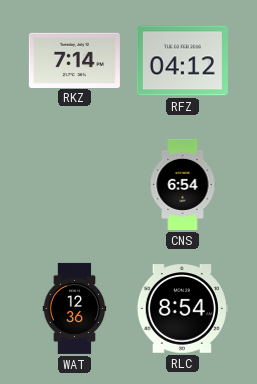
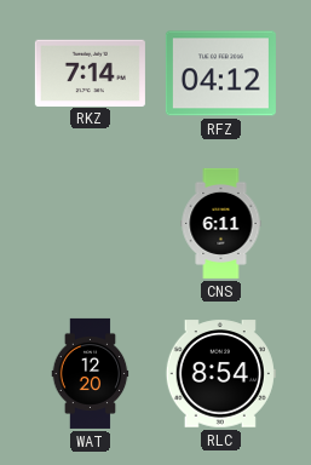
CNS: 6:54 -> 6:11
WAT: 12:36 -> 12:20
